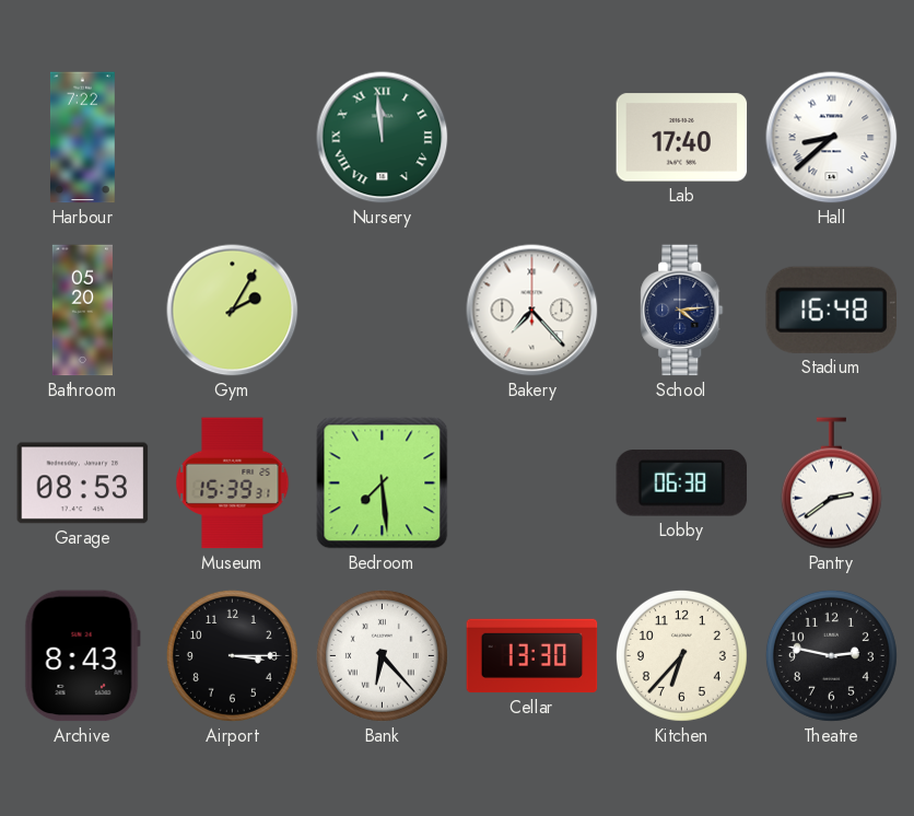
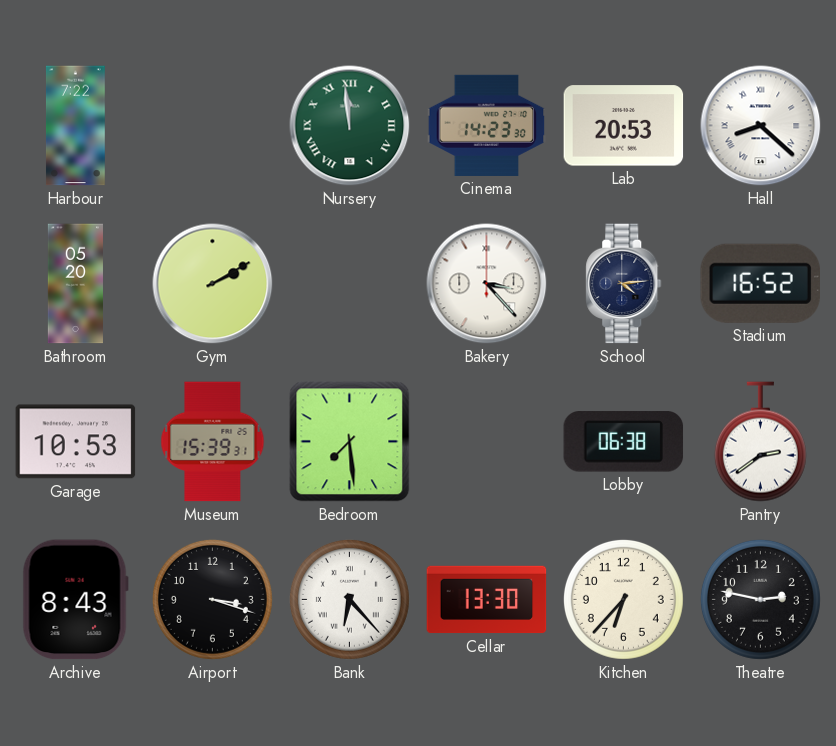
Cinema: none -> 14:23
Lab: 17:40 -> 20:53
Hall: 8:38 -> 8:22
Gym: 2:05 -> 2:10
Bakery: 7:23 -> 3:23
Stadium: 16:48 -> 16:52
Garage: 08:53 -> 10:53
Airport: 3:15 -> 3:18
